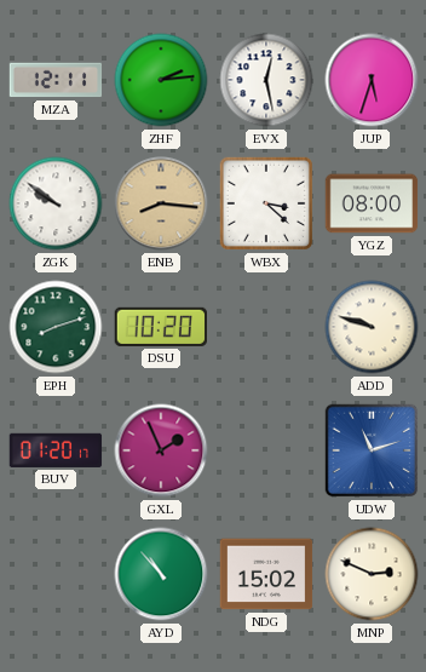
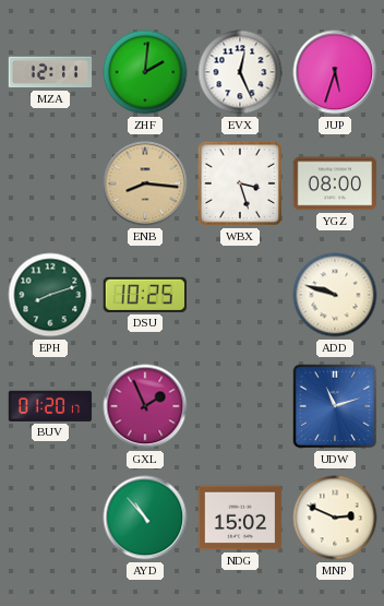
ZHF: 2:14 -> 2:01
EVX: 12:28 -> 12:26
ZGK: 9:51 -> none
WBX: 3:22 -> 3:27
DSU: 10:20 -> 10:25
